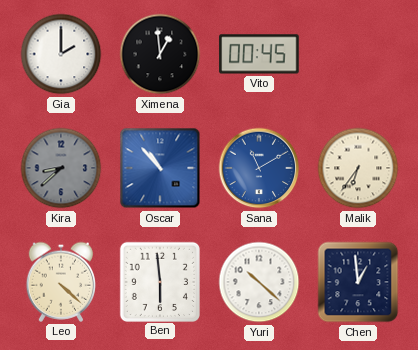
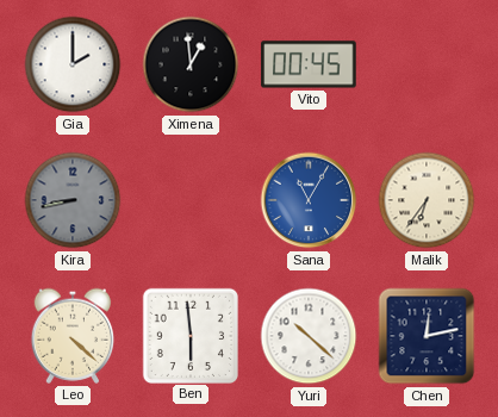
Kira: 8:38 -> 8:43
Oscar: 10:53 -> none
Sana: 11:10 -> 11:05
Chen: 12:59 -> 12:13
